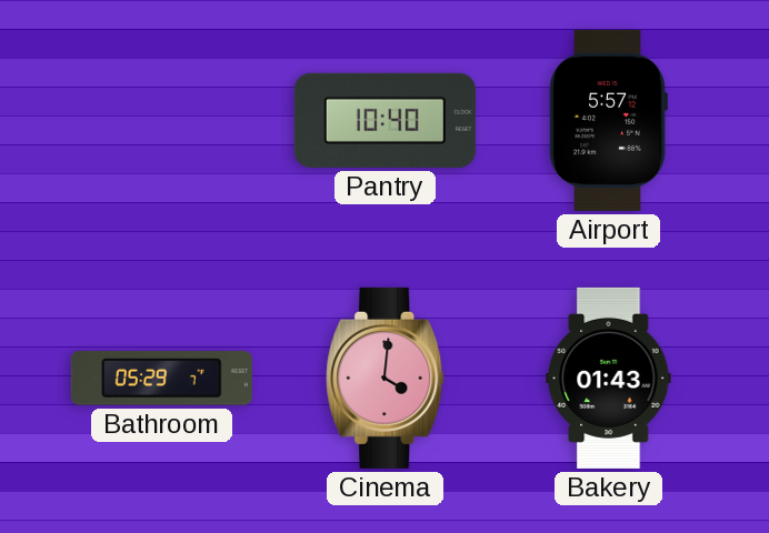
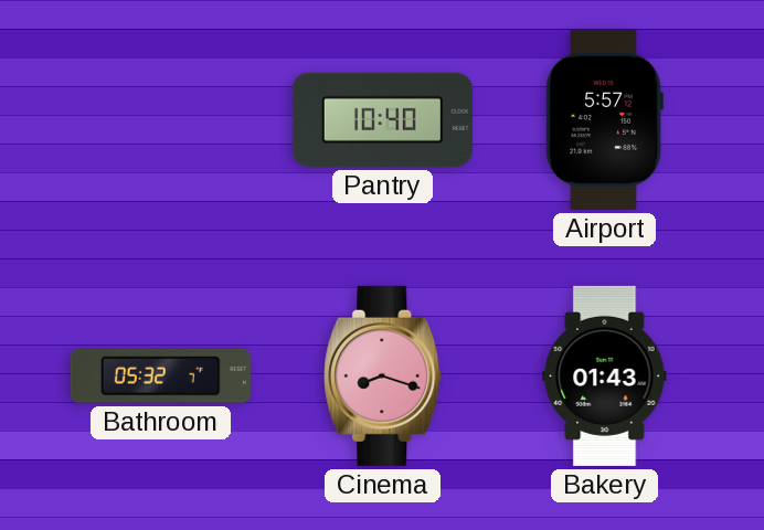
Bathroom: 05:29 -> 05:32
Cinema: 4:01 -> 8:18
